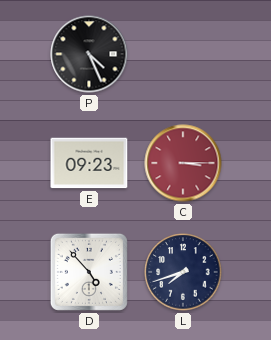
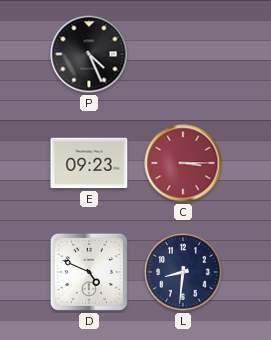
D: 4:53 -> 4:49
L: 7:42 -> 8:31
